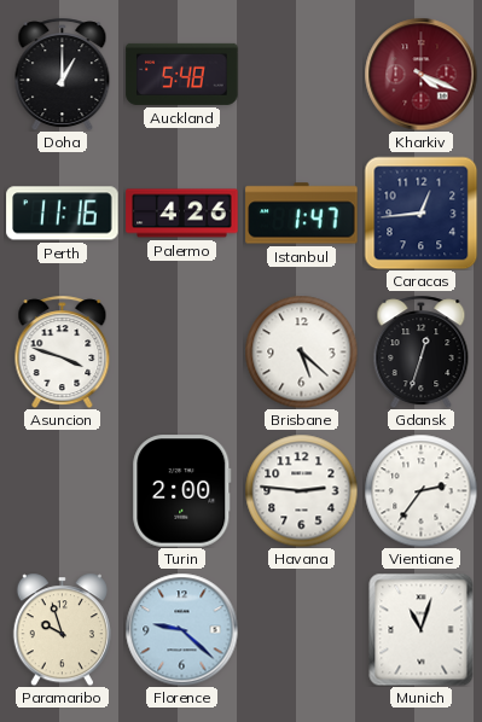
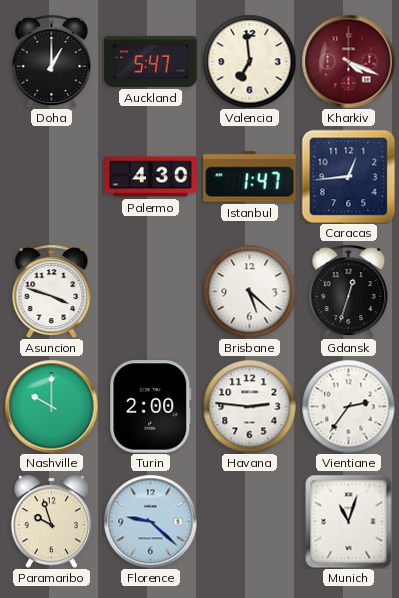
Auckland: 5:48 -> 5:47
Valencia: none -> 6:59
Perth: 11:16 -> none
Palermo: 4:26 -> 4:30
Nashville: none -> 10:00
